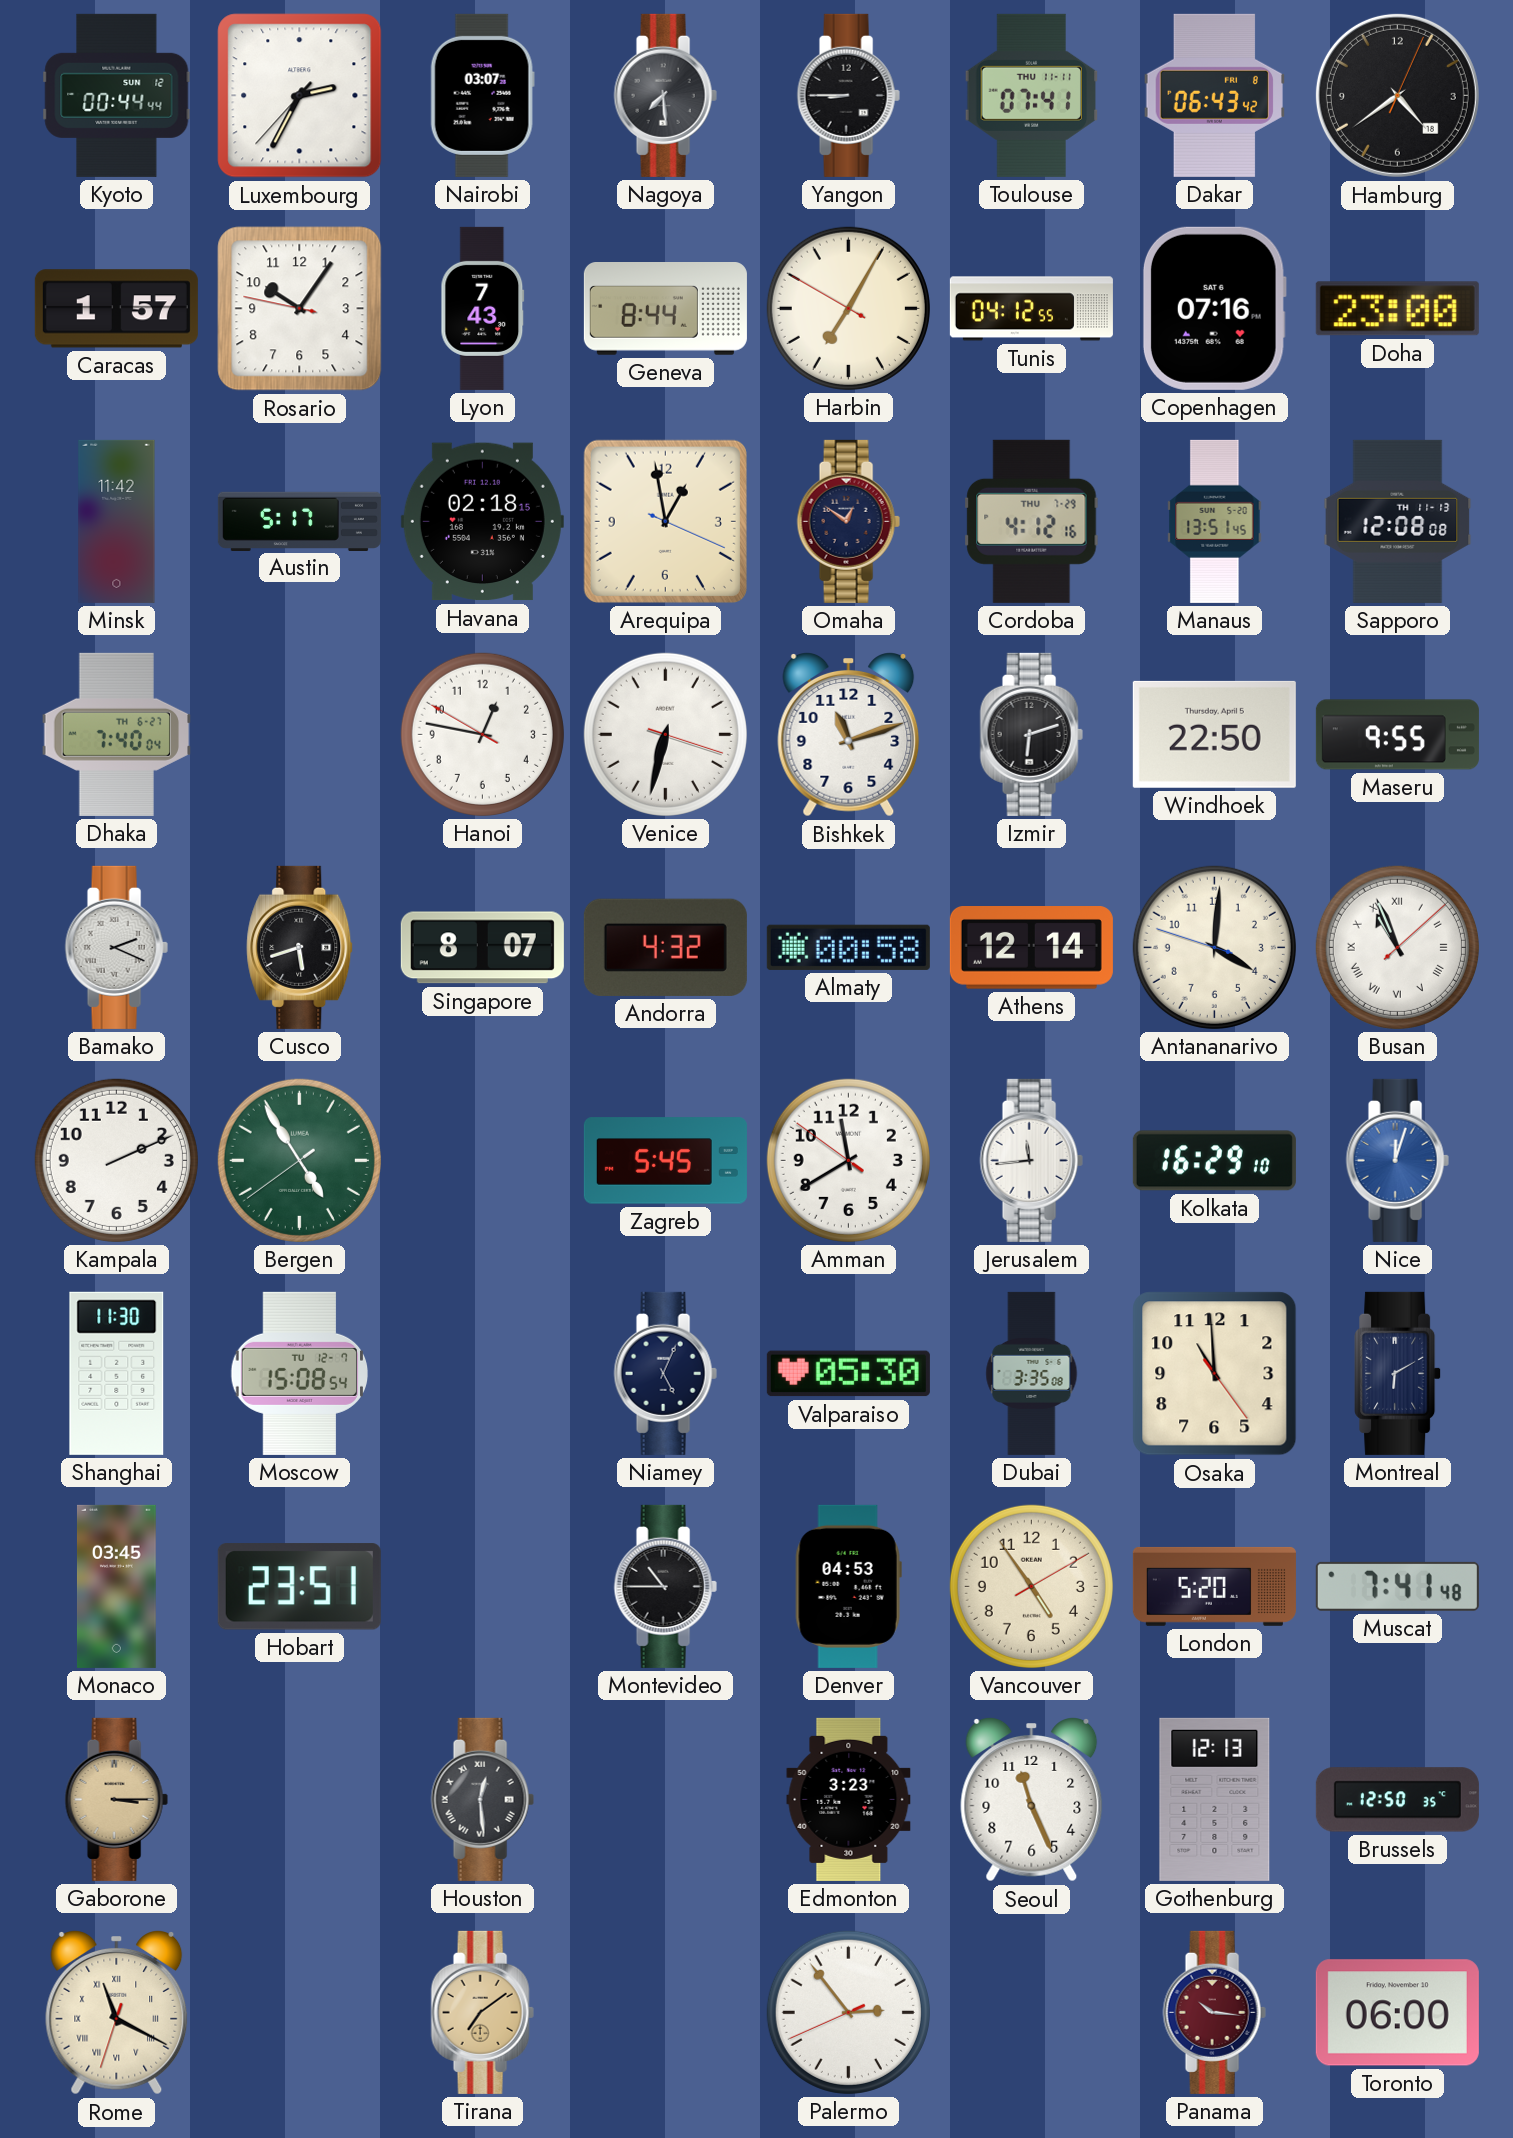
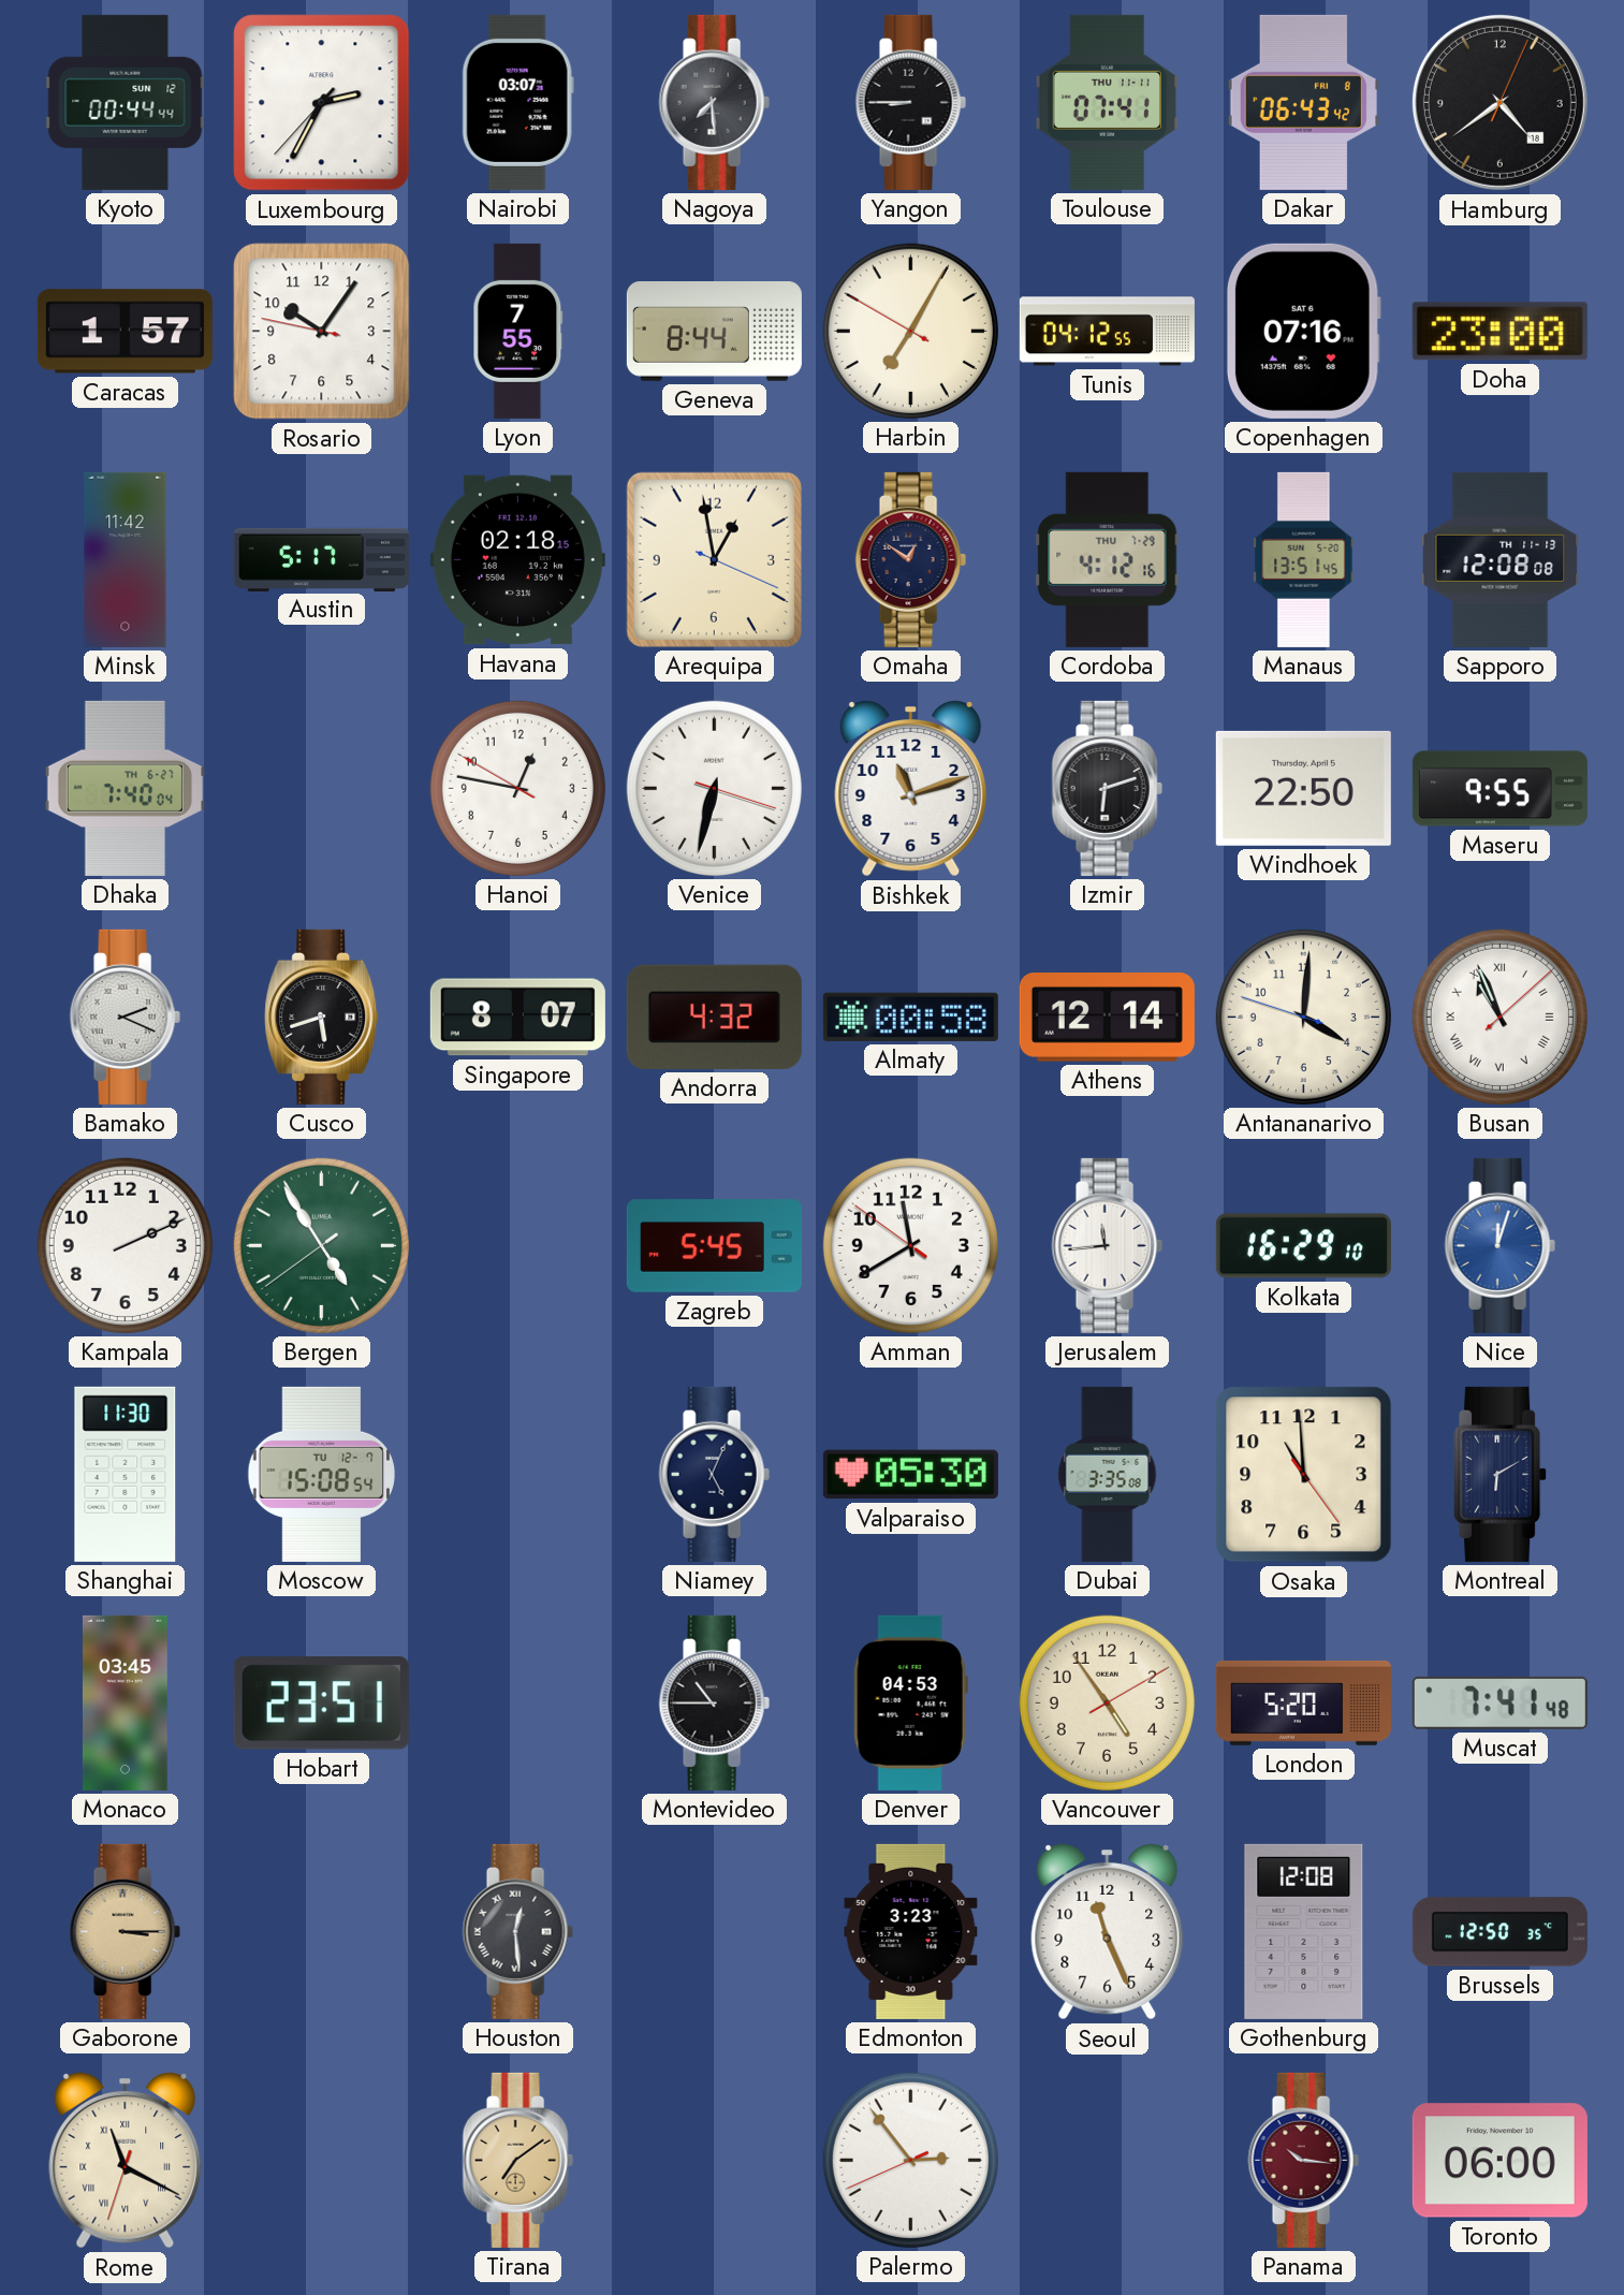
Lyon: 7:43 -> 7:55
Gothenburg: 12:13 -> 12:08
